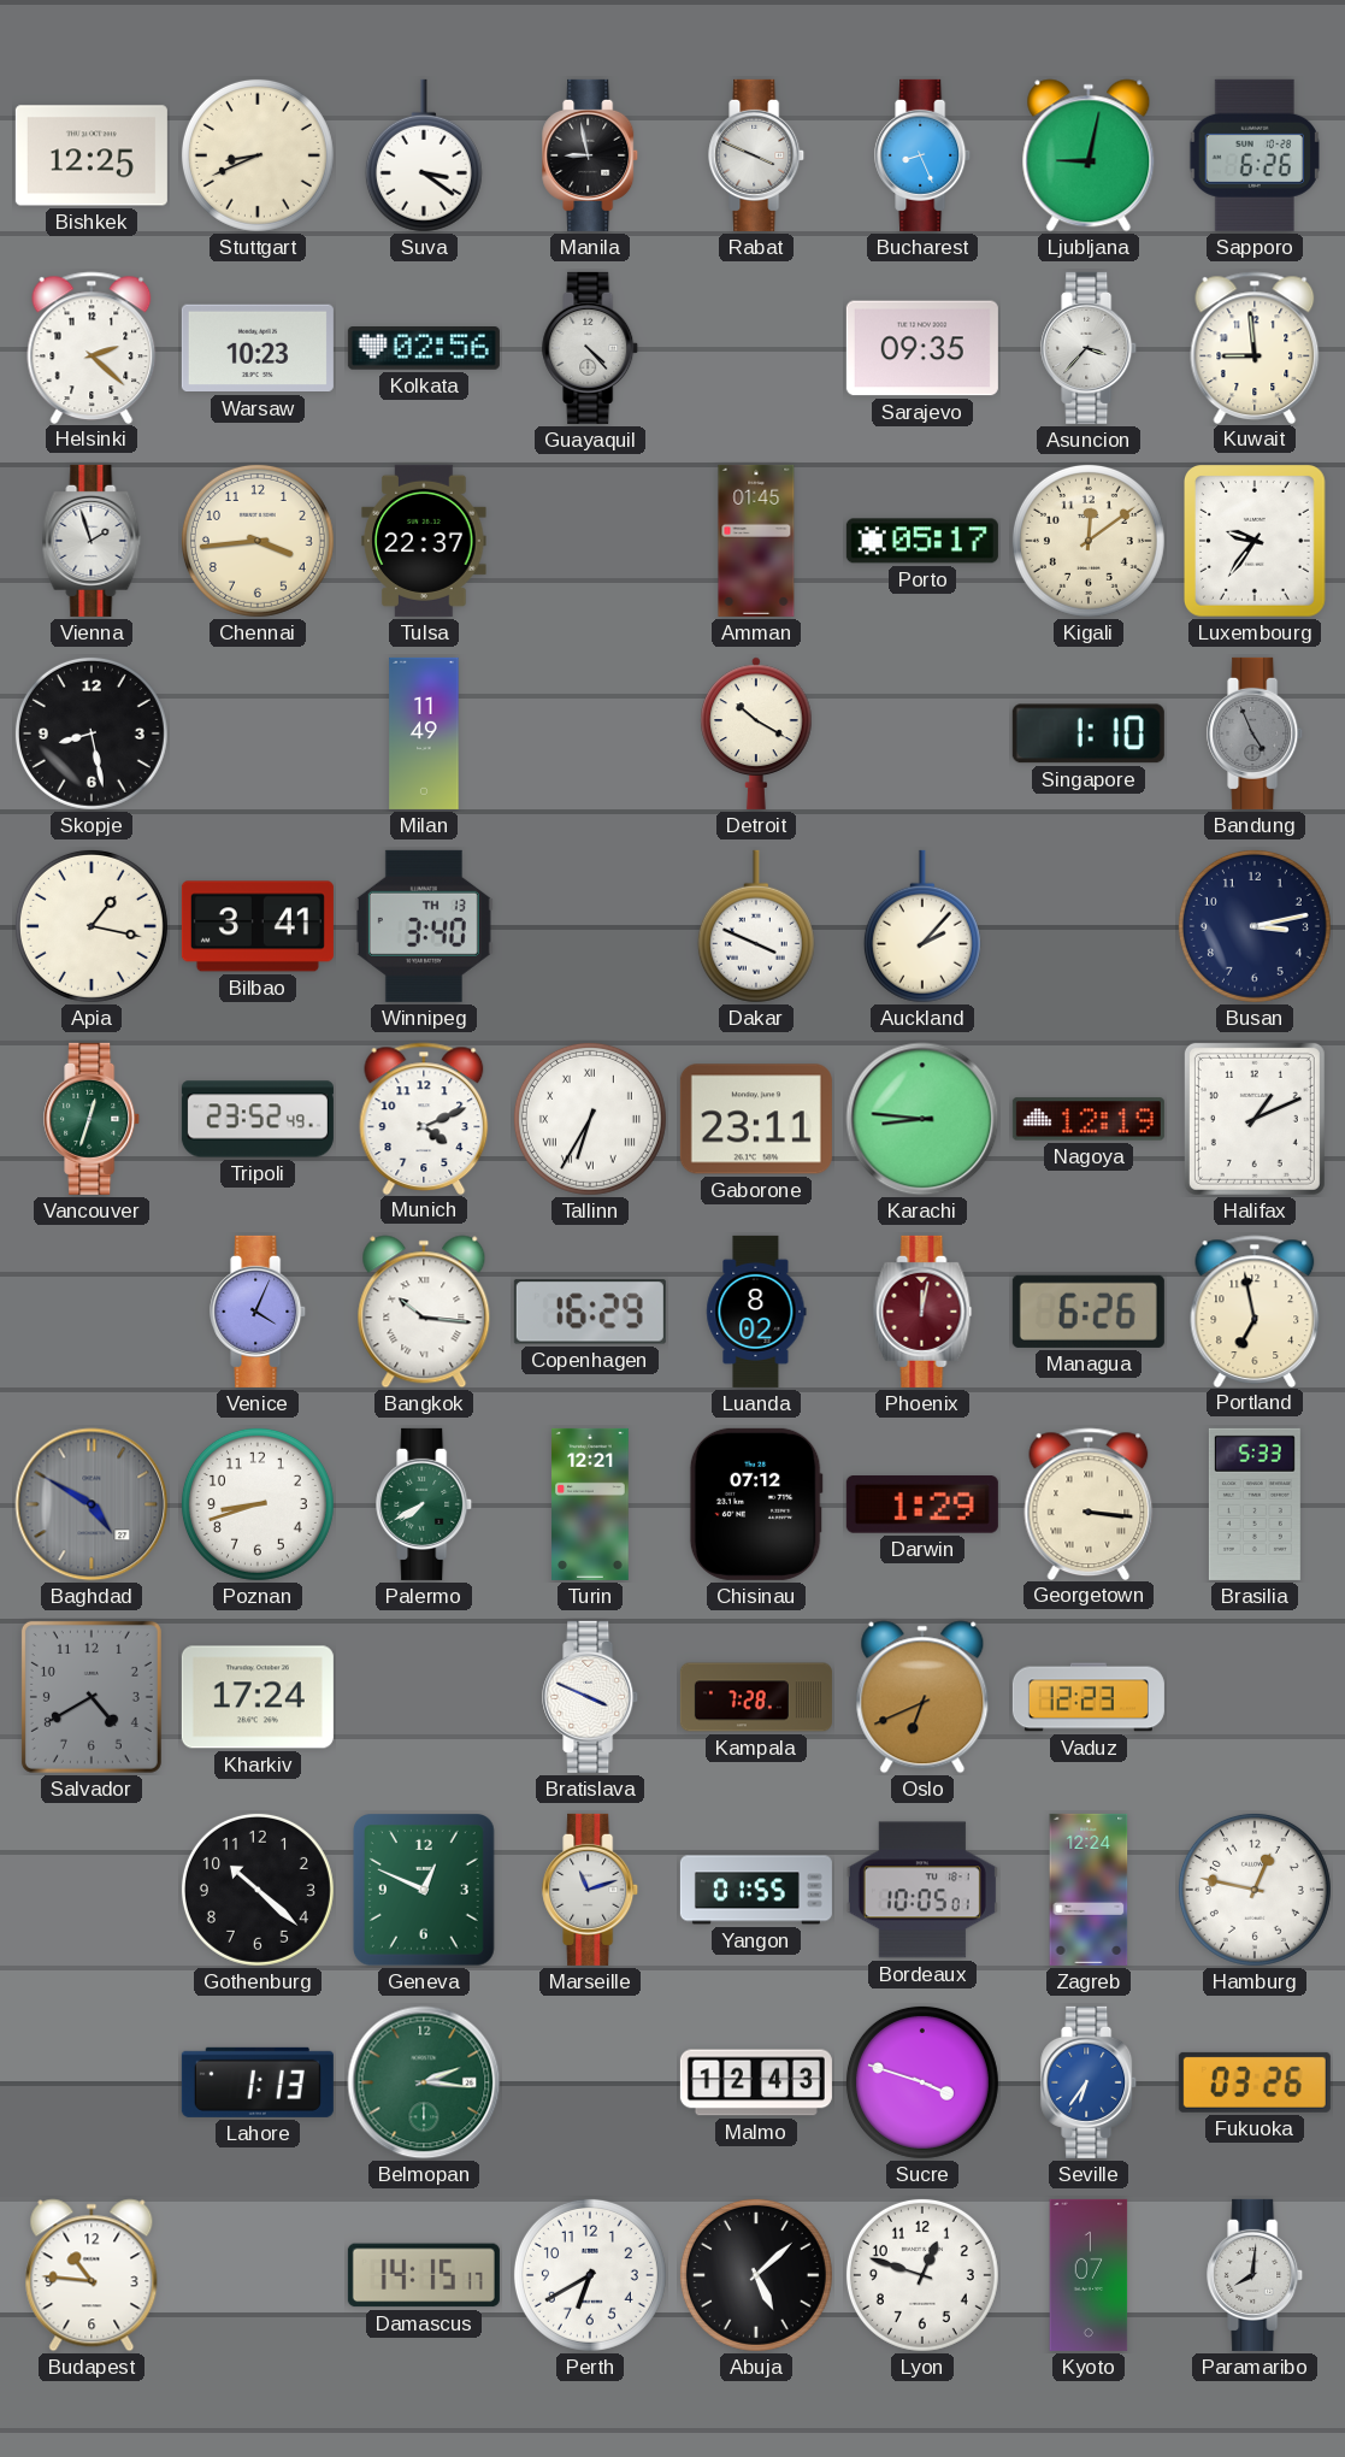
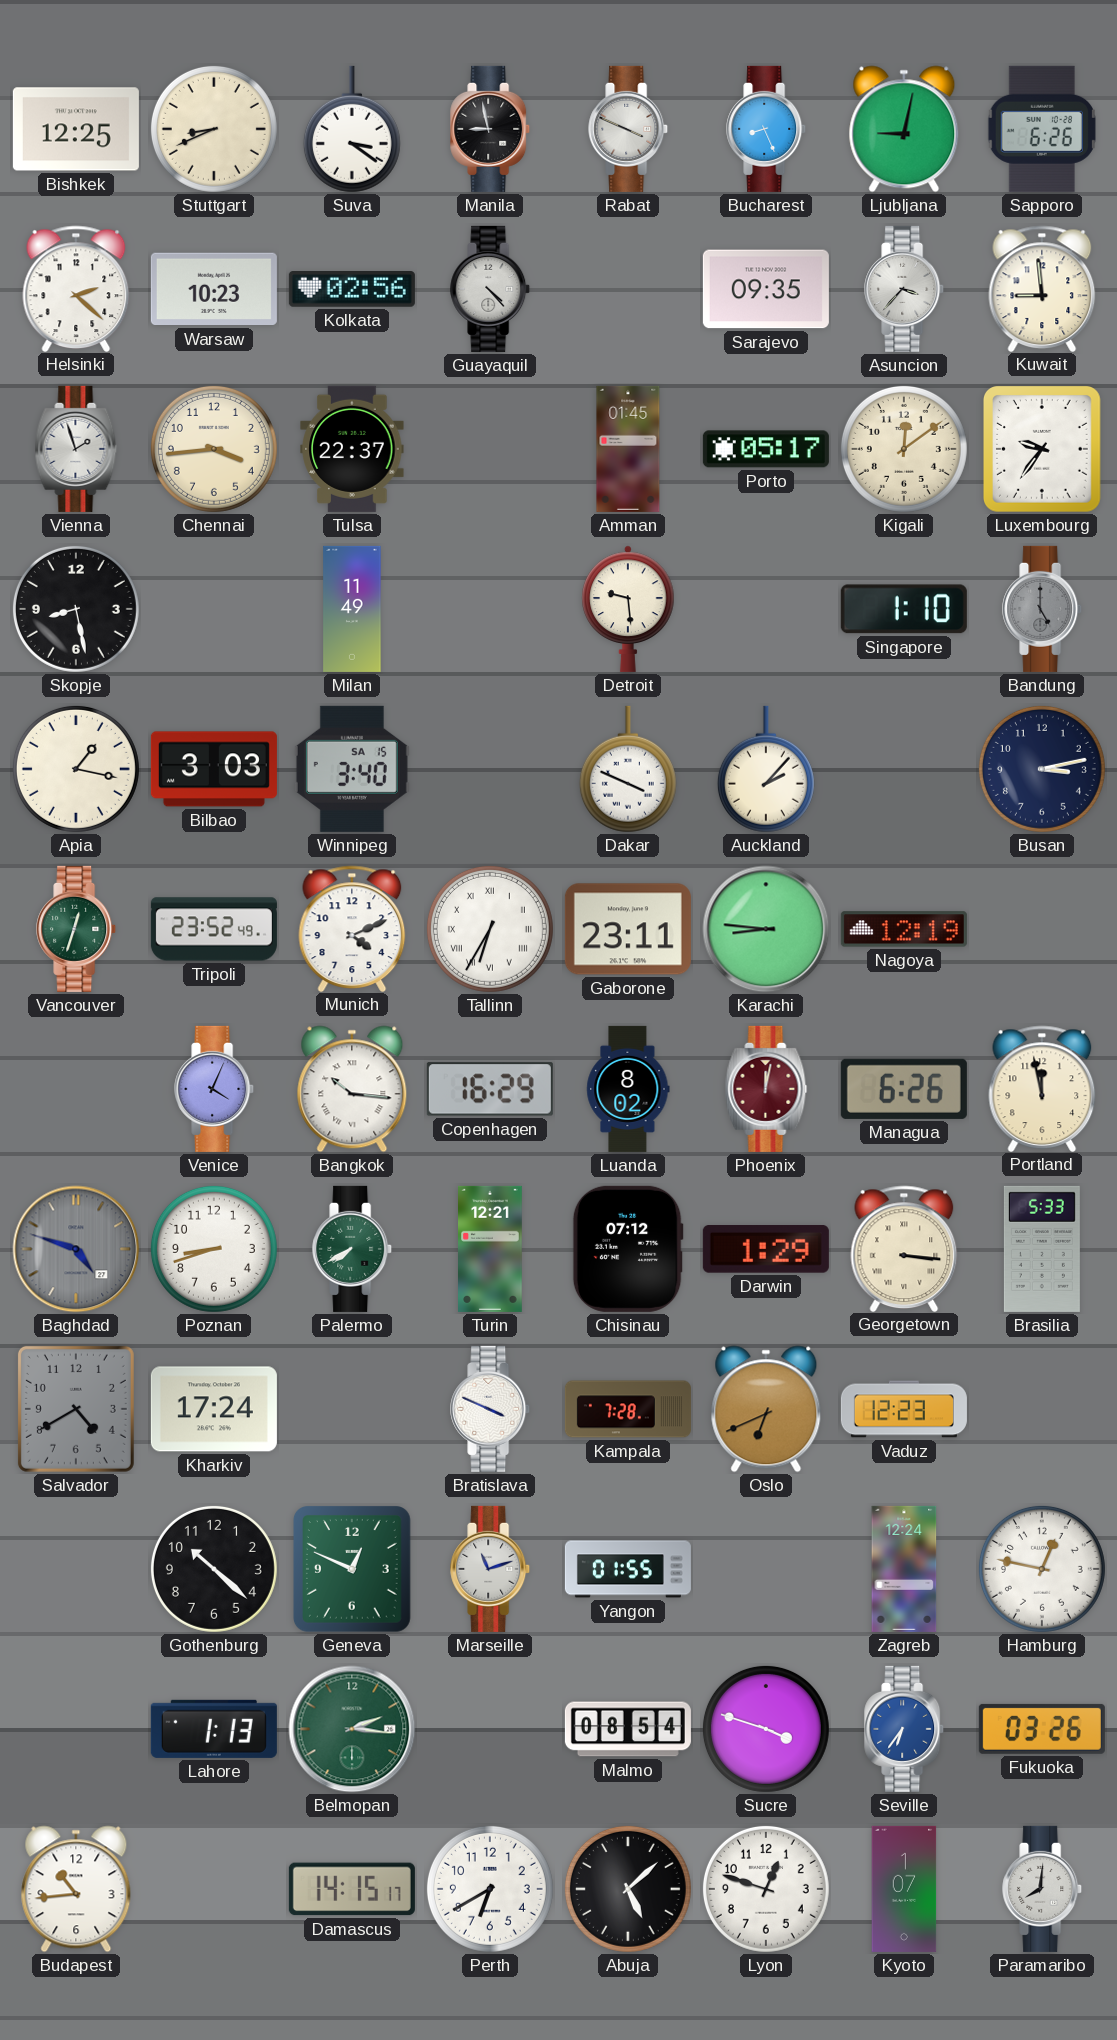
Detroit: 10:20 -> 9:29
Bandung: 4:56 -> 5:00
Bilbao: 3:41 -> 3:03
Winnipeg date: TH 13 -> SA 15
Halifax: 1:11 -> none
Portland: 6:58 -> 11:58
Baghdad: 4:50 -> 4:48
Bordeaux: 10:05 -> none
Malmo: 12:43 -> 08:54
Budapest: 10:46 -> 10:44
